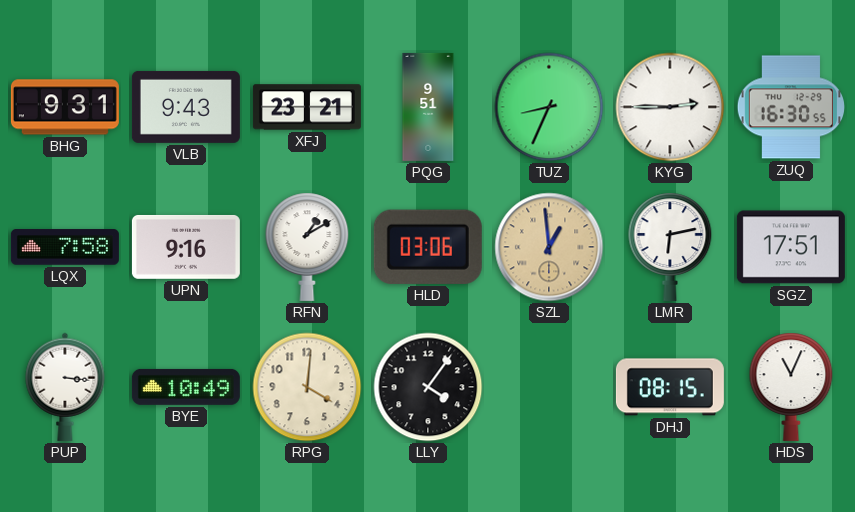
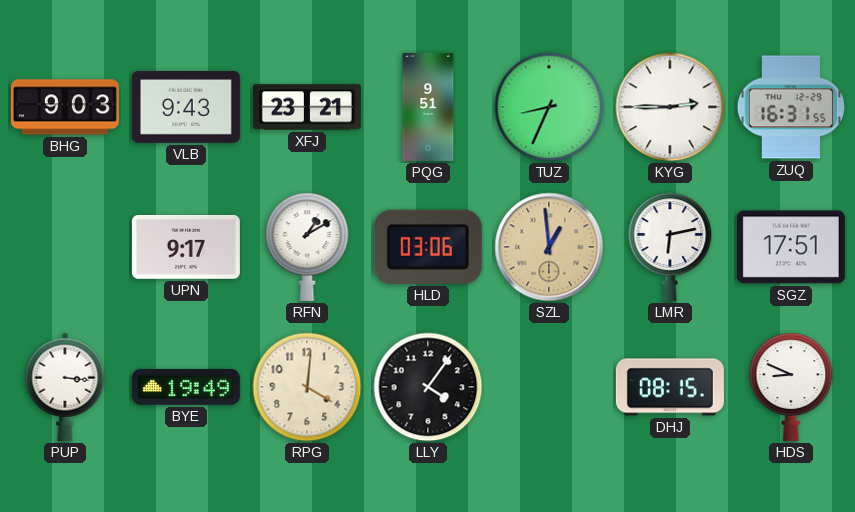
BHG: 9:31 -> 9:03
ZUQ: 16:30 -> 16:31
LQX: 7:58 -> none
UPN: 9:16 -> 9:17
BYE: 10:49 -> 19:49
HDS: 11:04 -> 8:49
